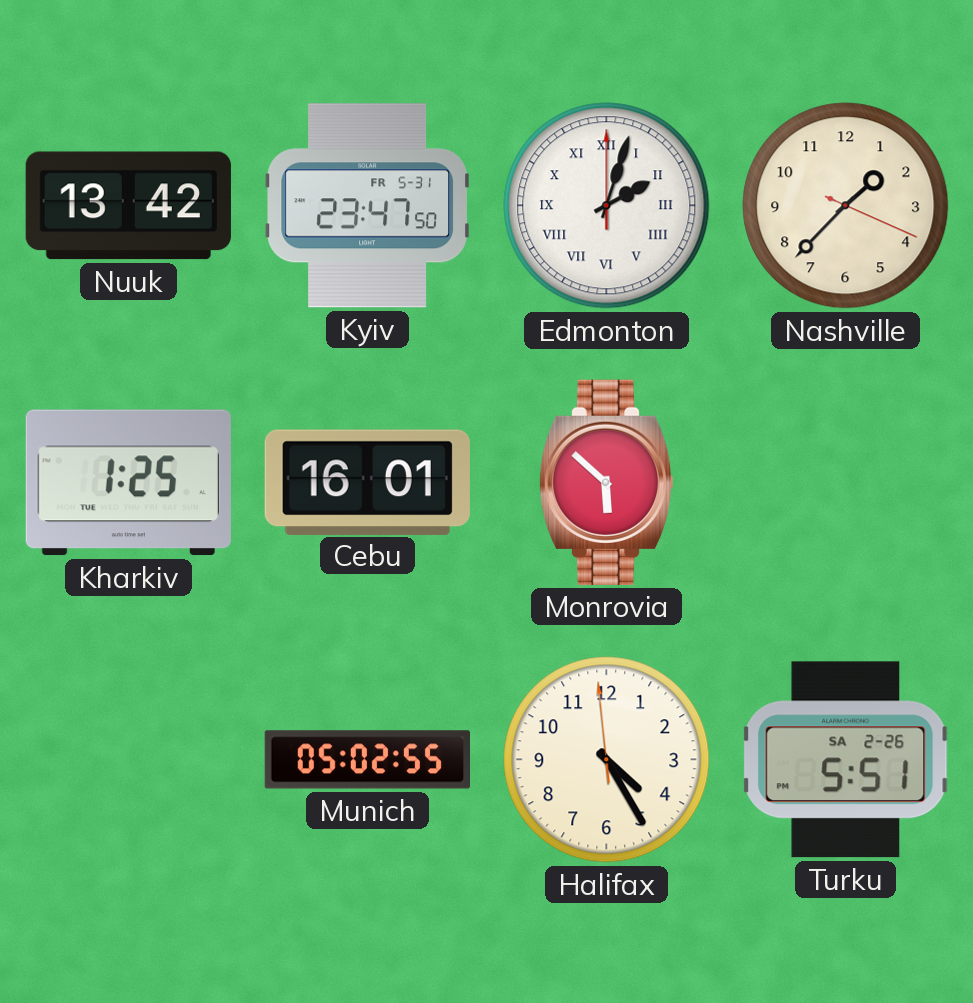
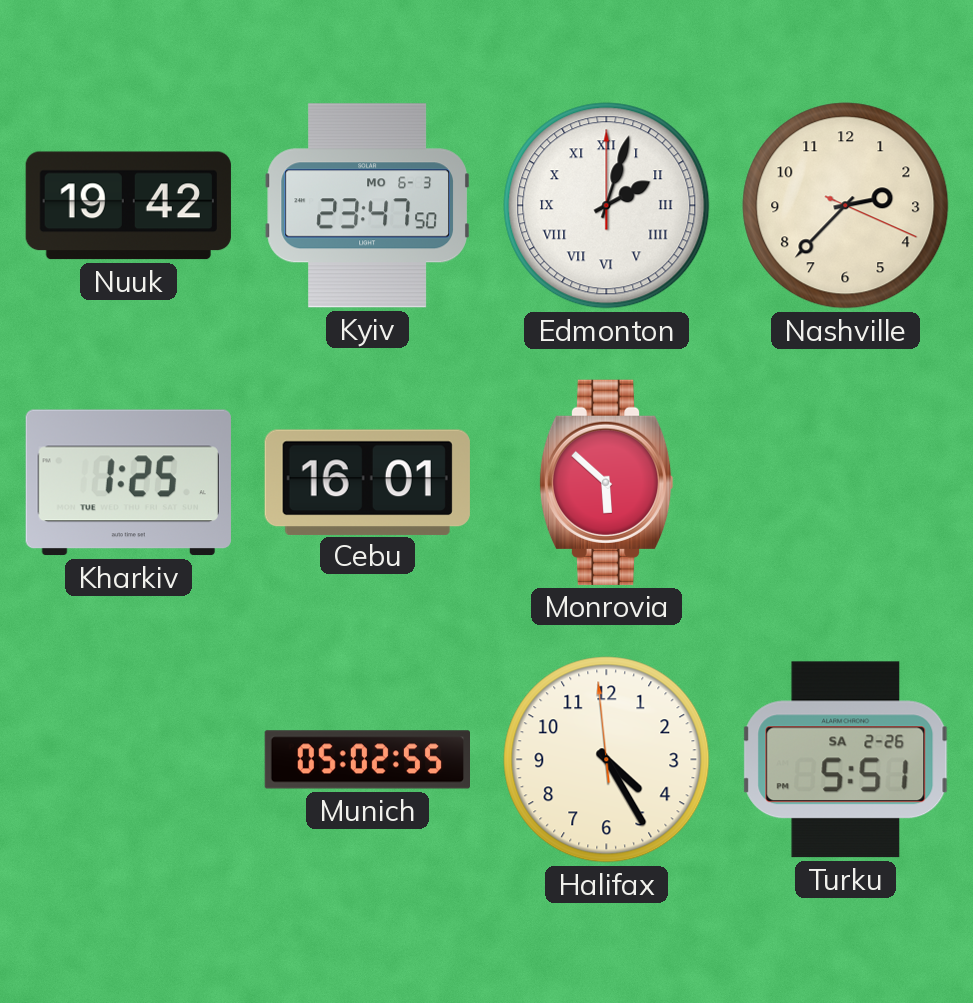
Nuuk: 13:42 -> 19:42
Kyiv date: FR 5-31 -> MO 6-3
Nashville: 1:37 -> 2:37
